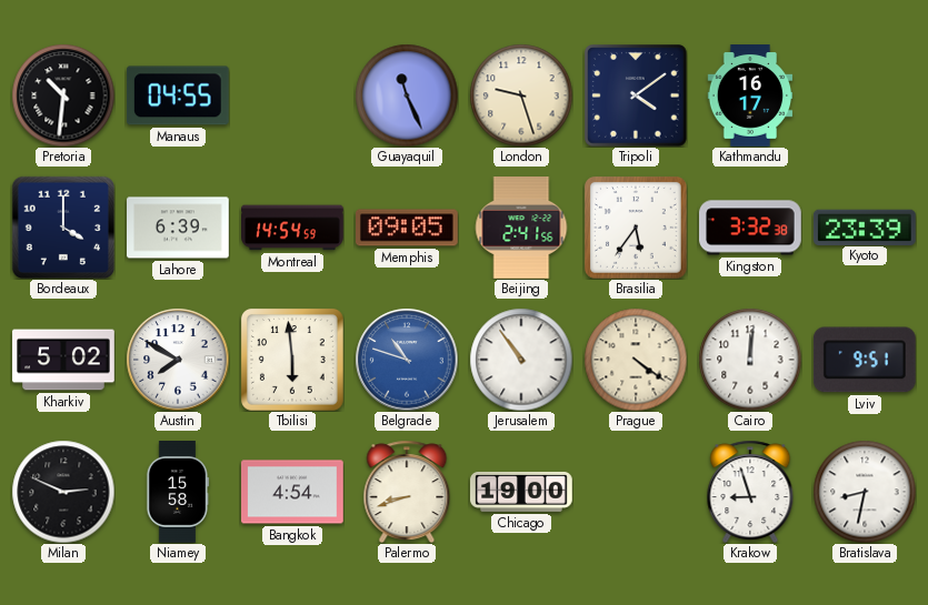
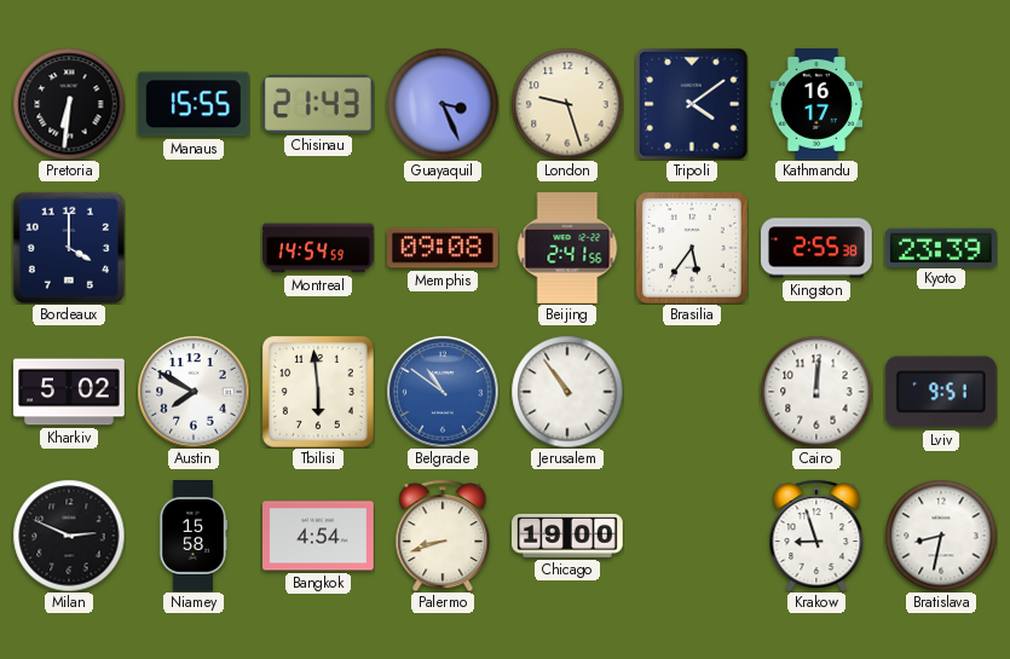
Pretoria: 10:31 -> 6:31
Manaus: 04:55 -> 15:55
Chisinau: none -> 21:43
Guayaquil: 11:26 -> 3:26
Lahore: 6:39 -> none
Memphis: 09:05 -> 09:08
Kingston: 3:32 -> 2:55
Belgrade: 10:48 -> 10:51
Prague: 4:21 -> none
